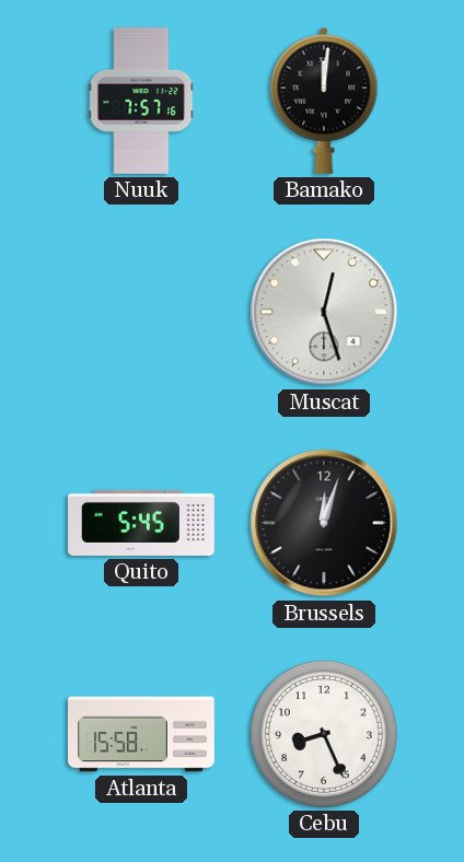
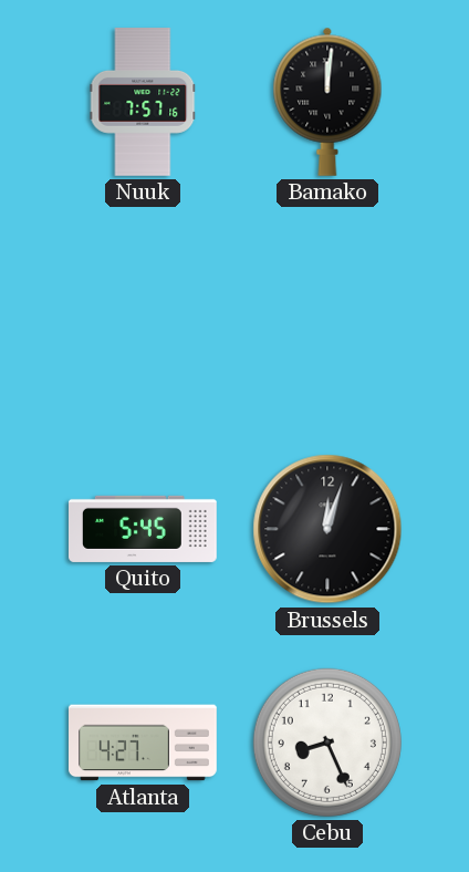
Muscat: 12:27 -> none
Atlanta: 15:58 -> 4:27
